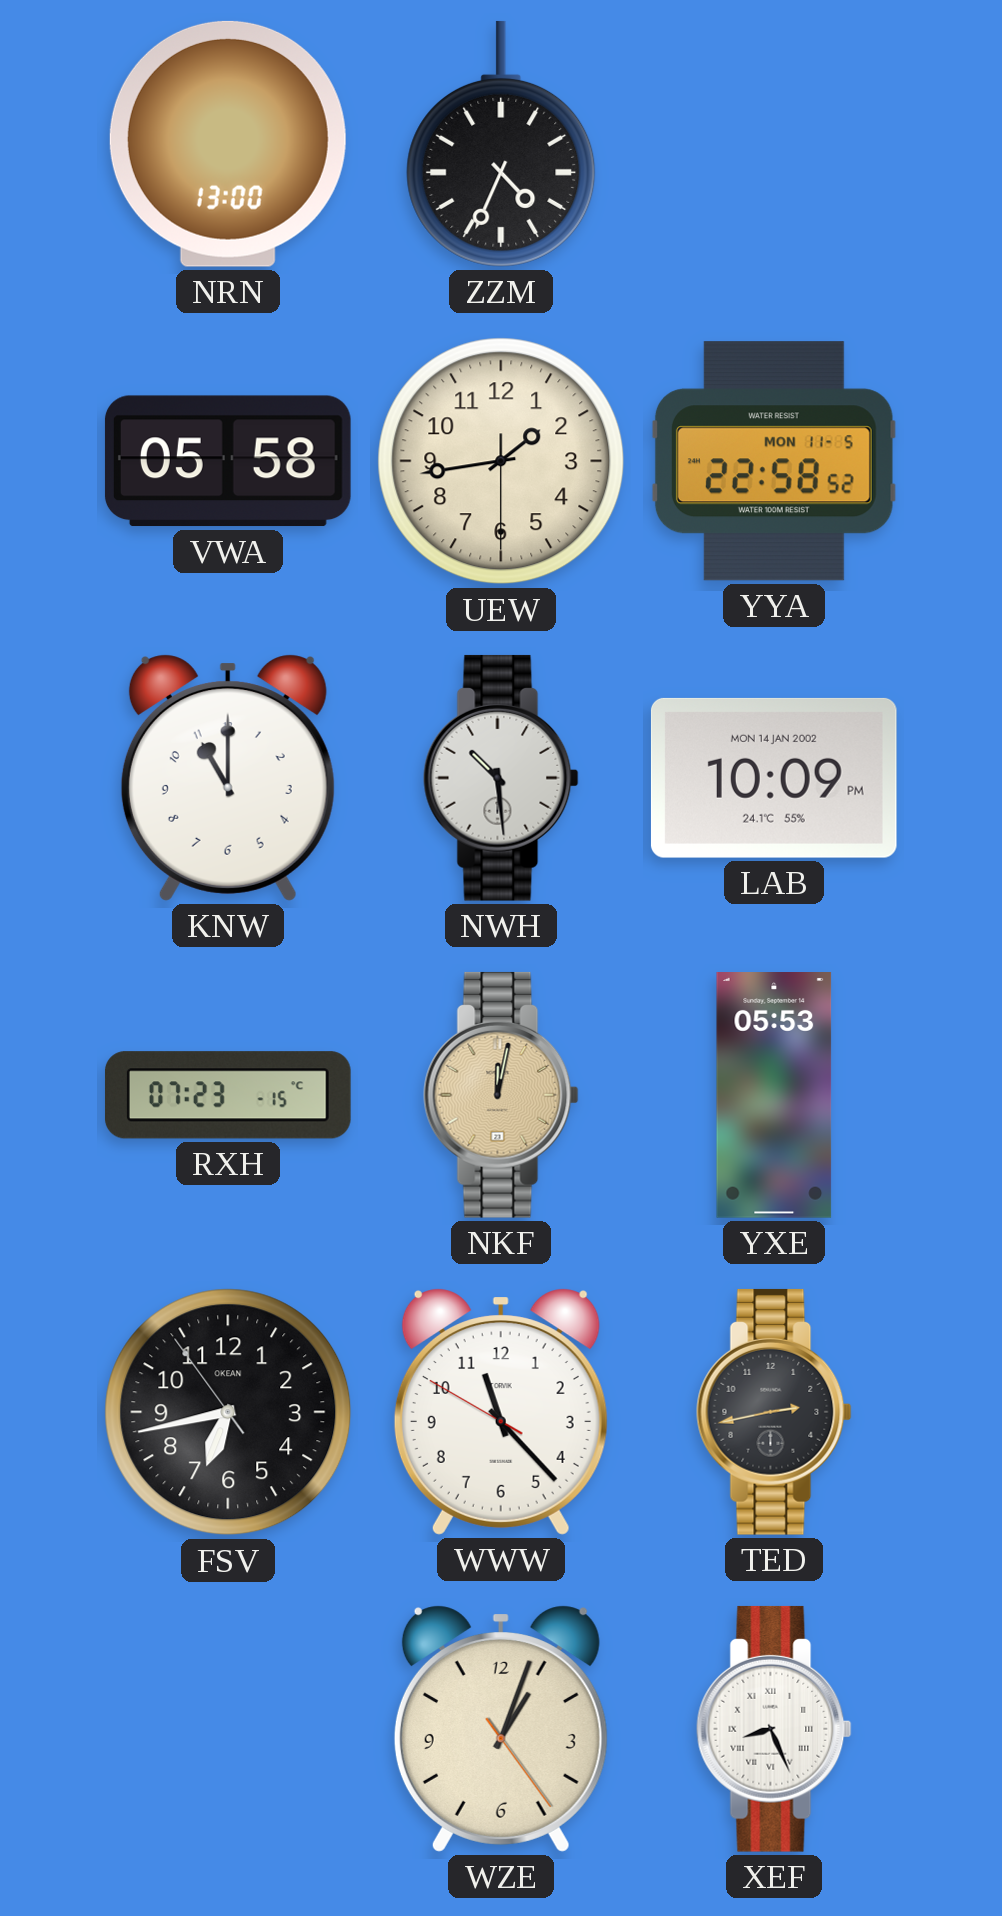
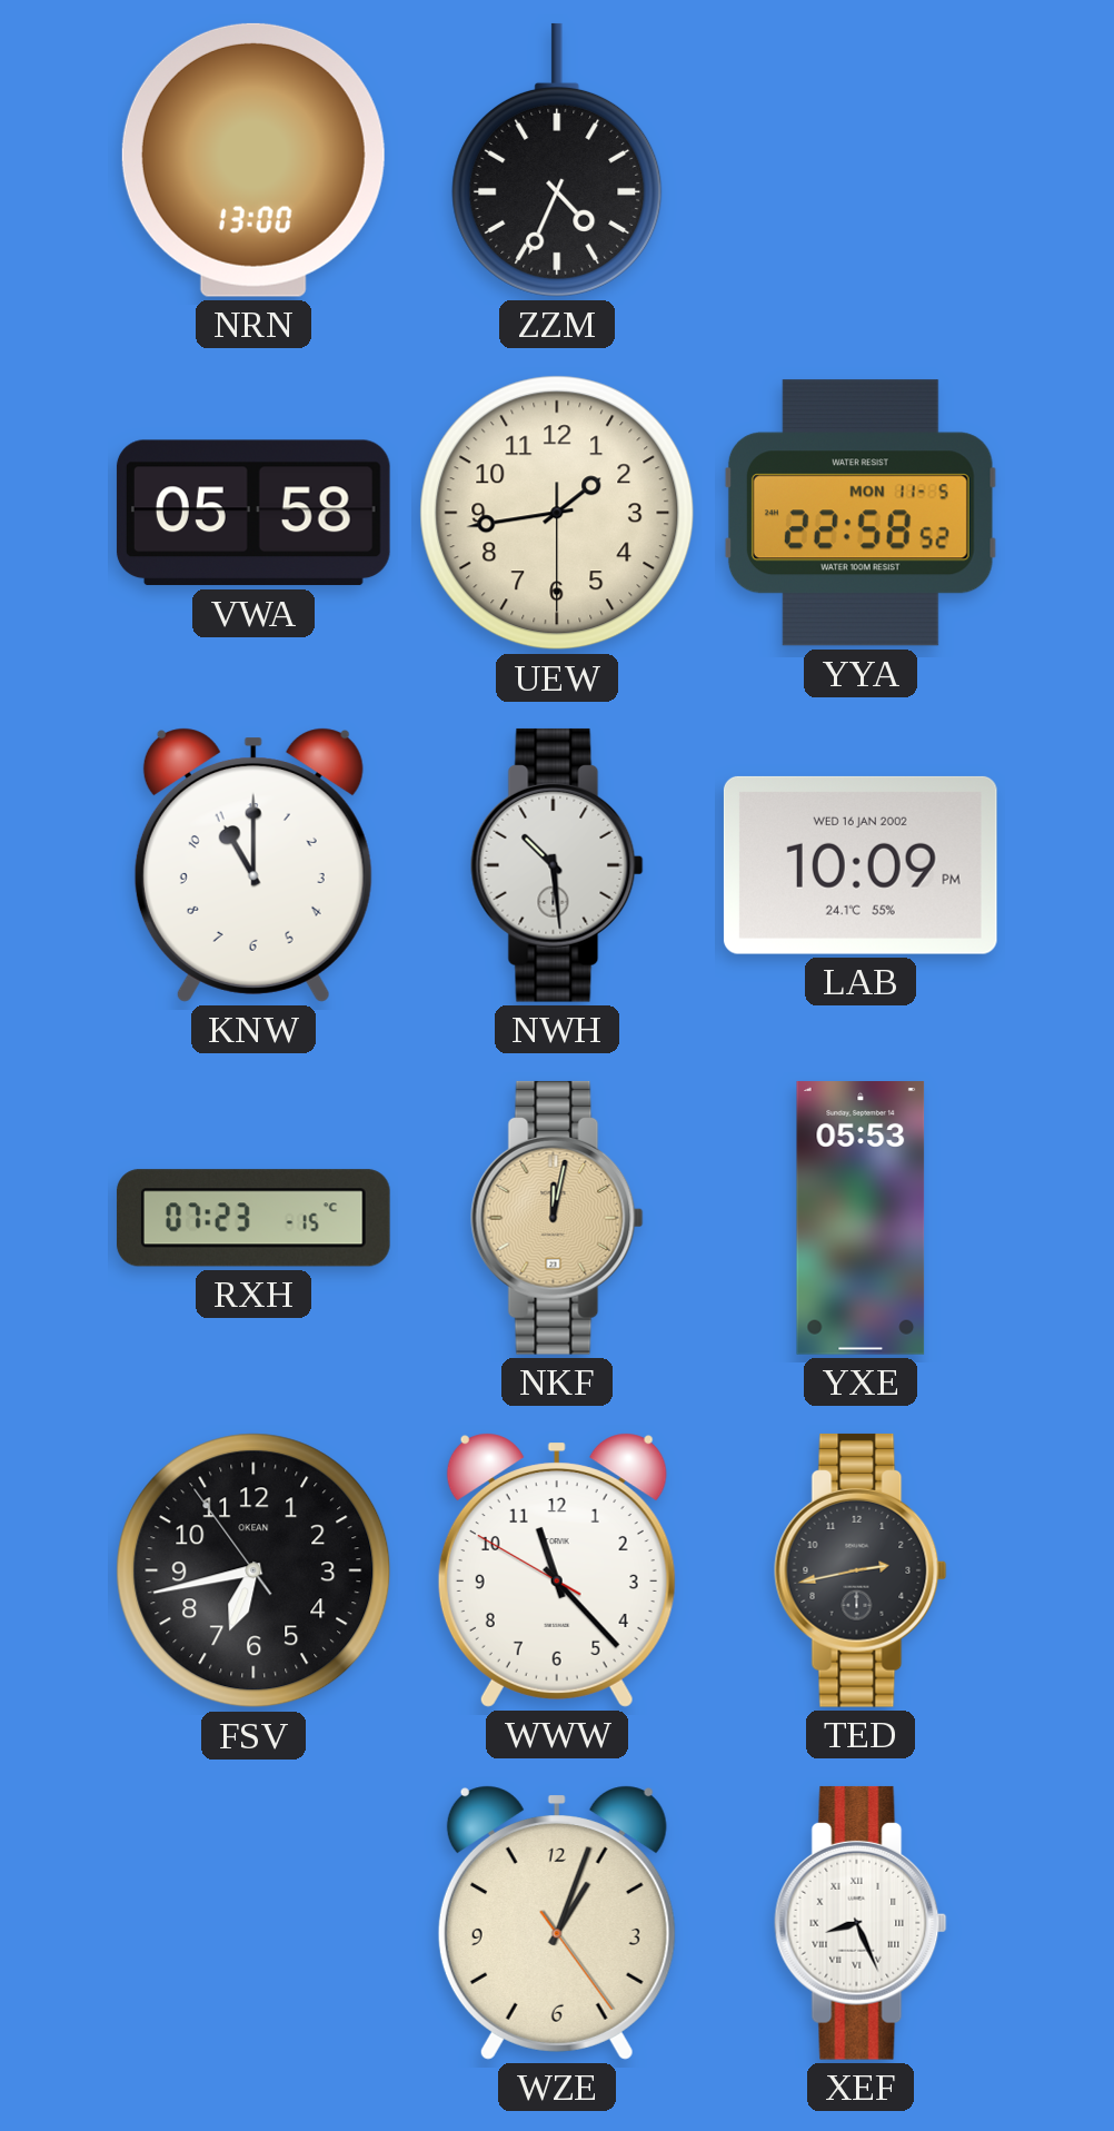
LAB date: MON 14 JAN 2002 -> WED 16 JAN 2002
